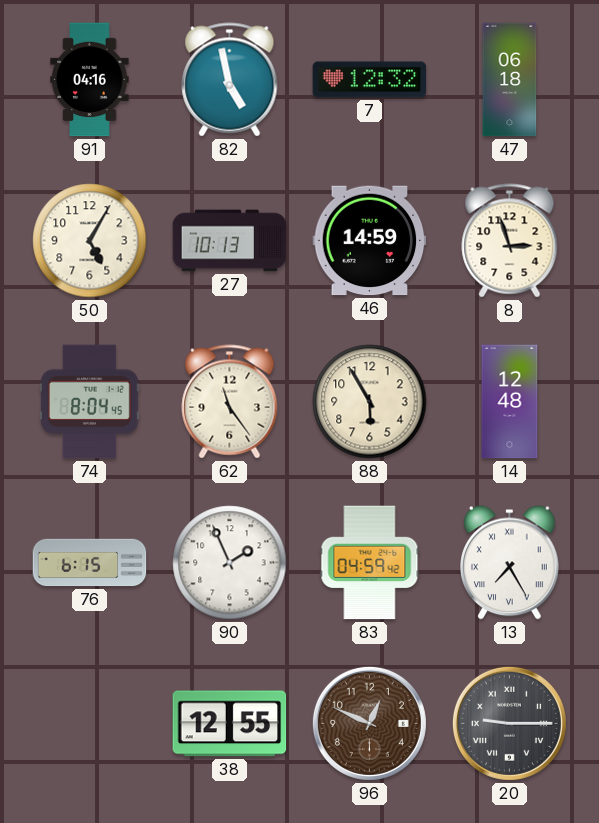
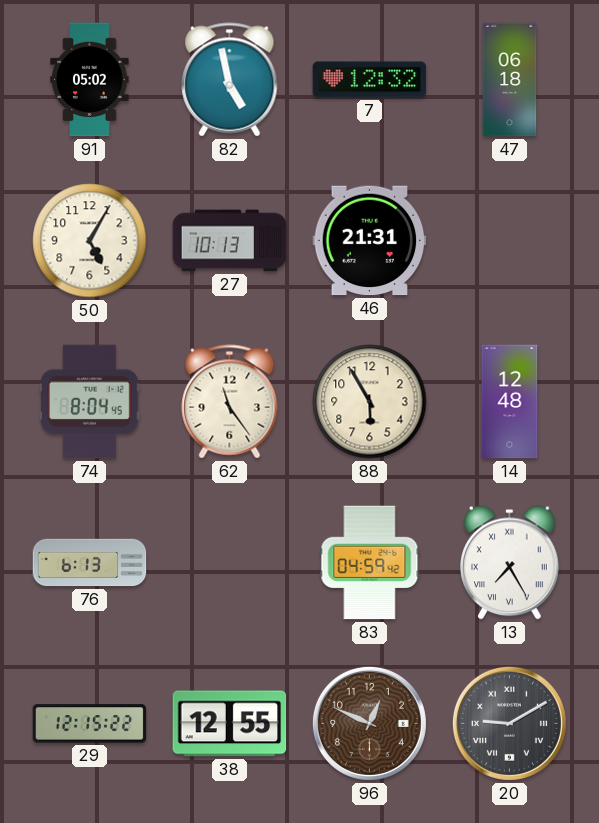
91: 04:16 -> 05:02
46: 14:59 -> 21:31
8: 2:57 -> none
76: 6:15 -> 6:13
90: 1:56 -> none
29: none -> 12:15
20: 9:15 -> 9:10
